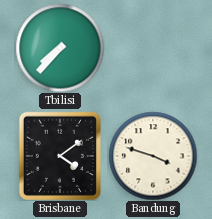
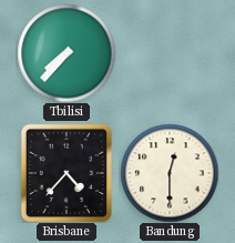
Brisbane: 4:09 -> 4:37
Bandung: 3:48 -> 12:30
